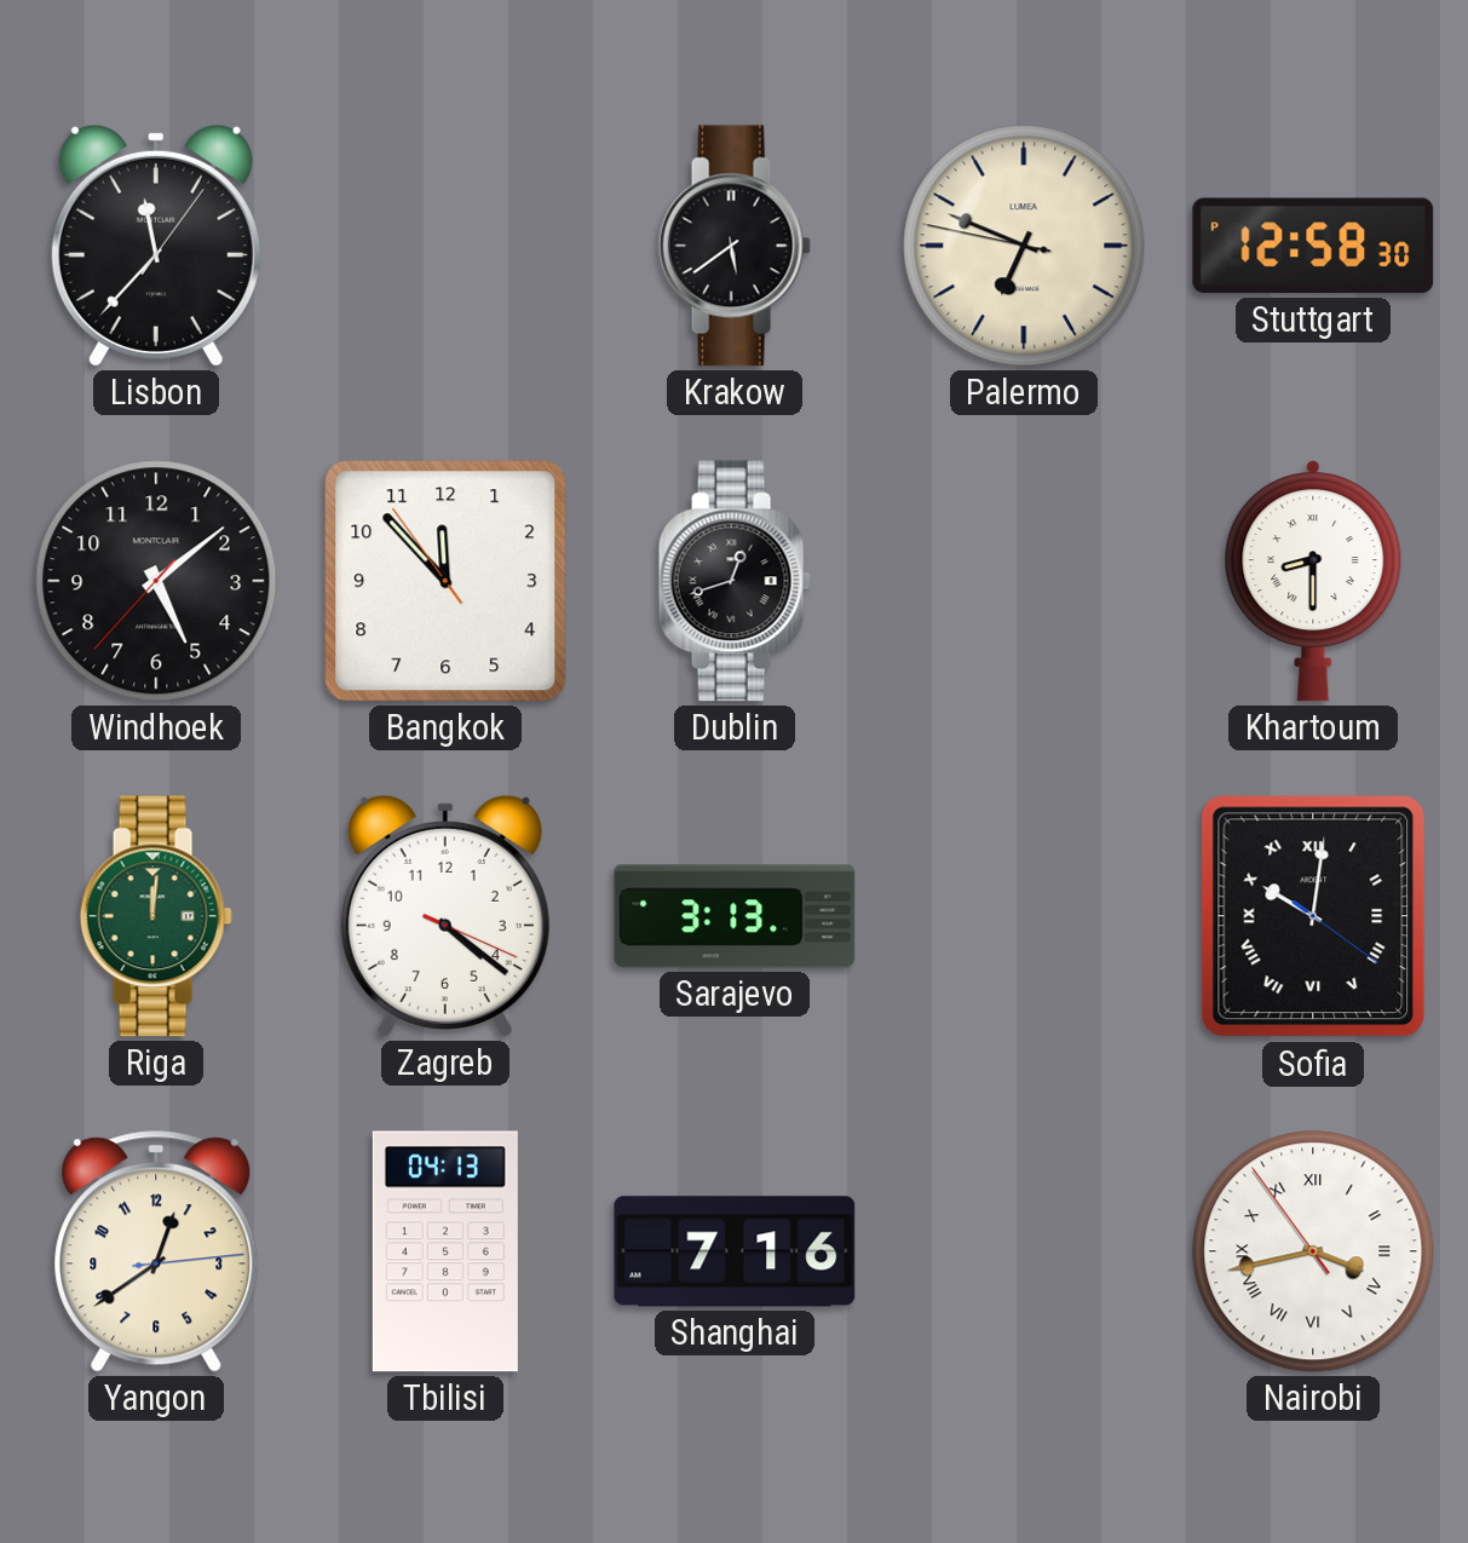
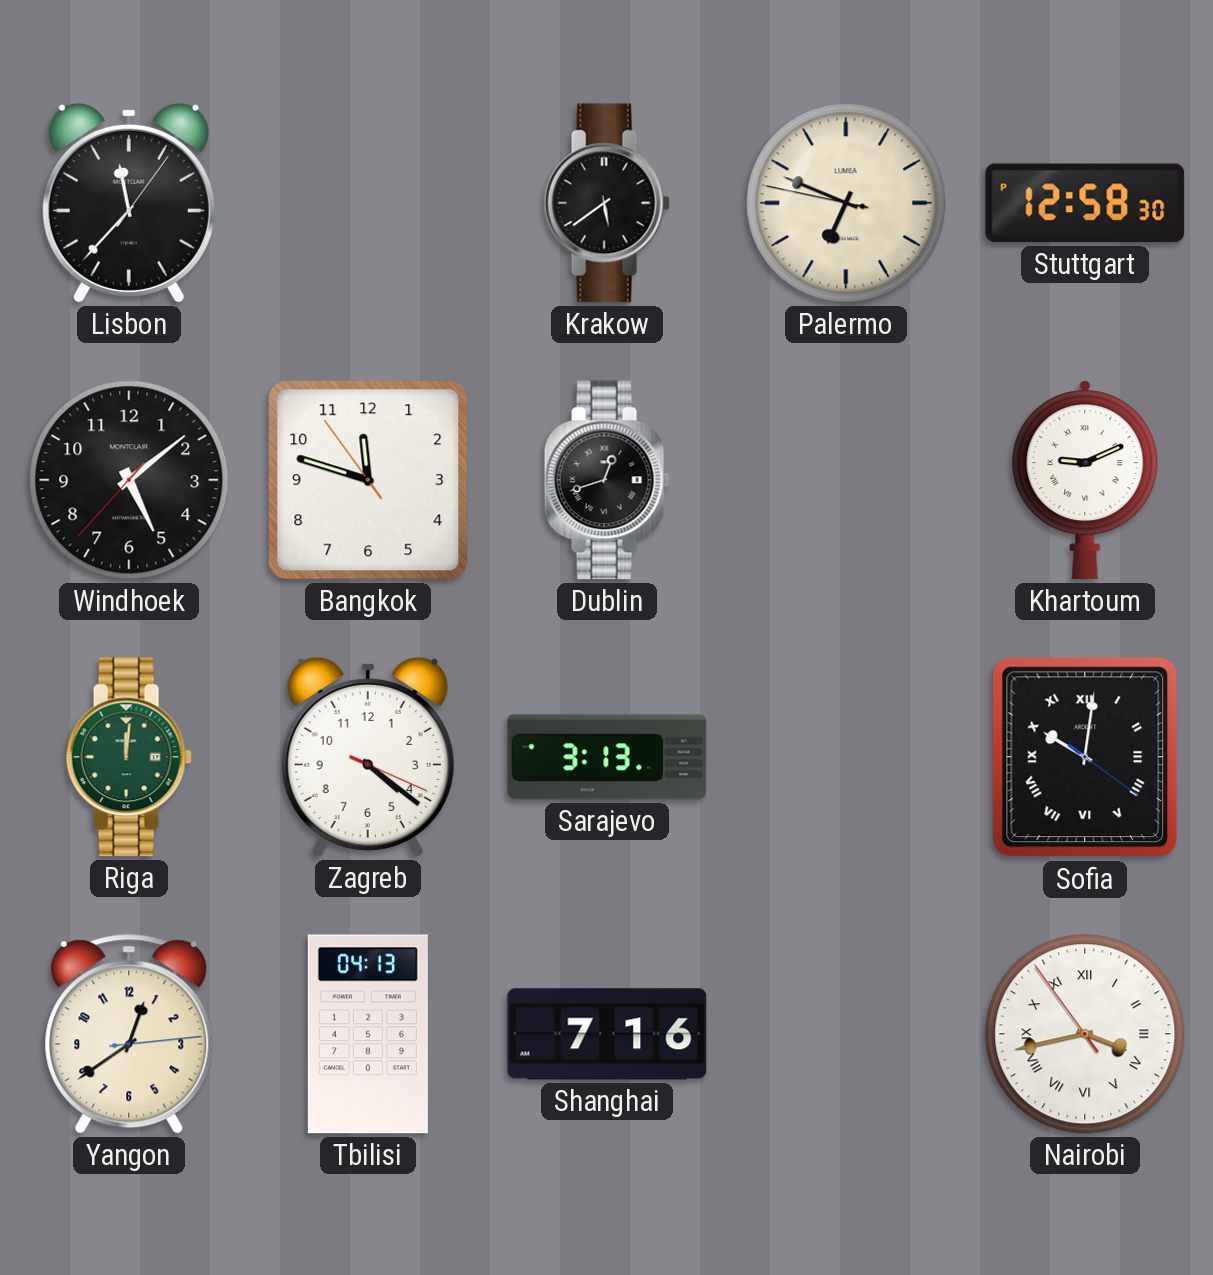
Bangkok: 11:52 -> 11:47
Khartoum: 8:30 -> 9:11
